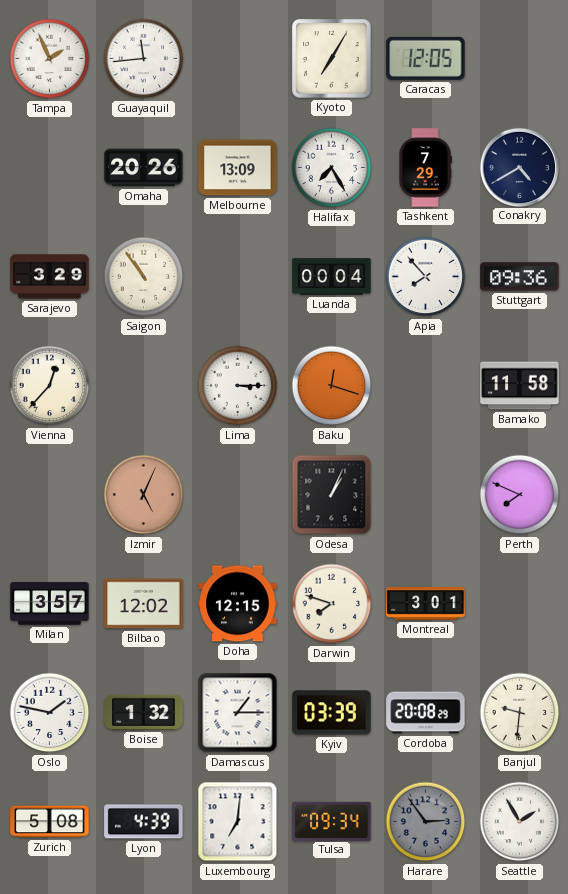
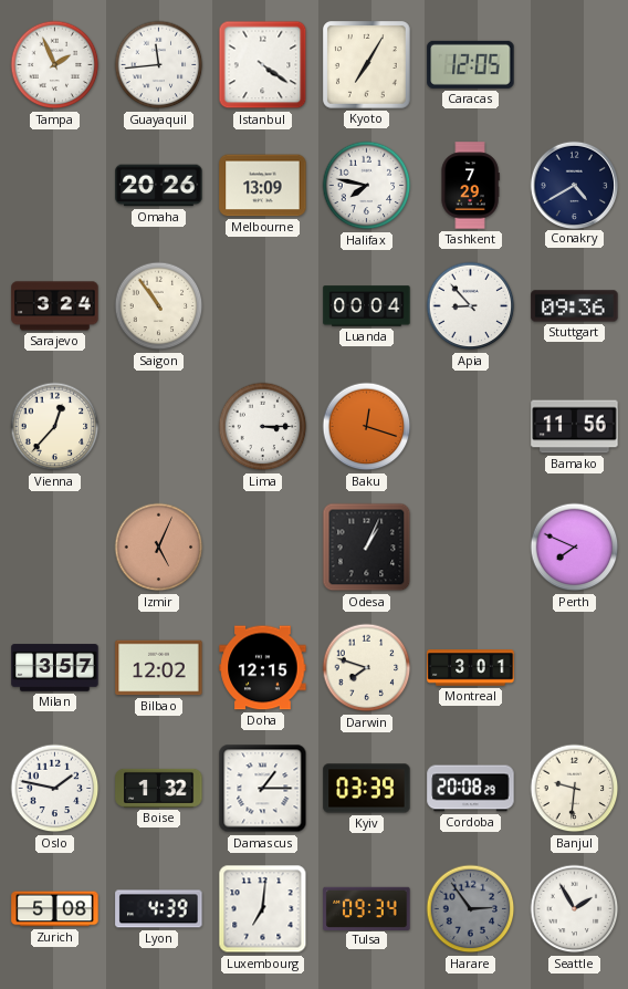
Istanbul: none -> 4:21
Halifax: 7:25 -> 7:47
Sarajevo: 3:29 -> 3:24
Apia: 7:53 -> 8:53
Bamako: 11:58 -> 11:56
